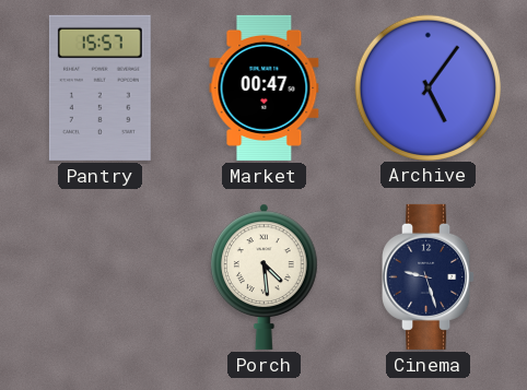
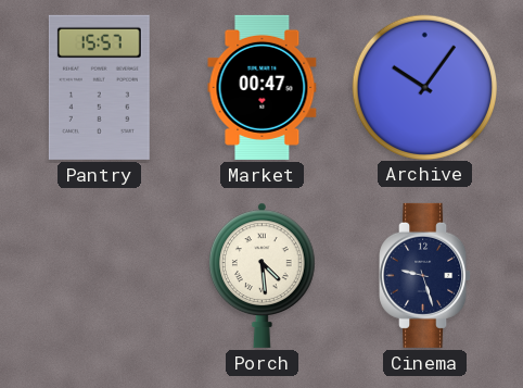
Archive: 5:06 -> 10:06
